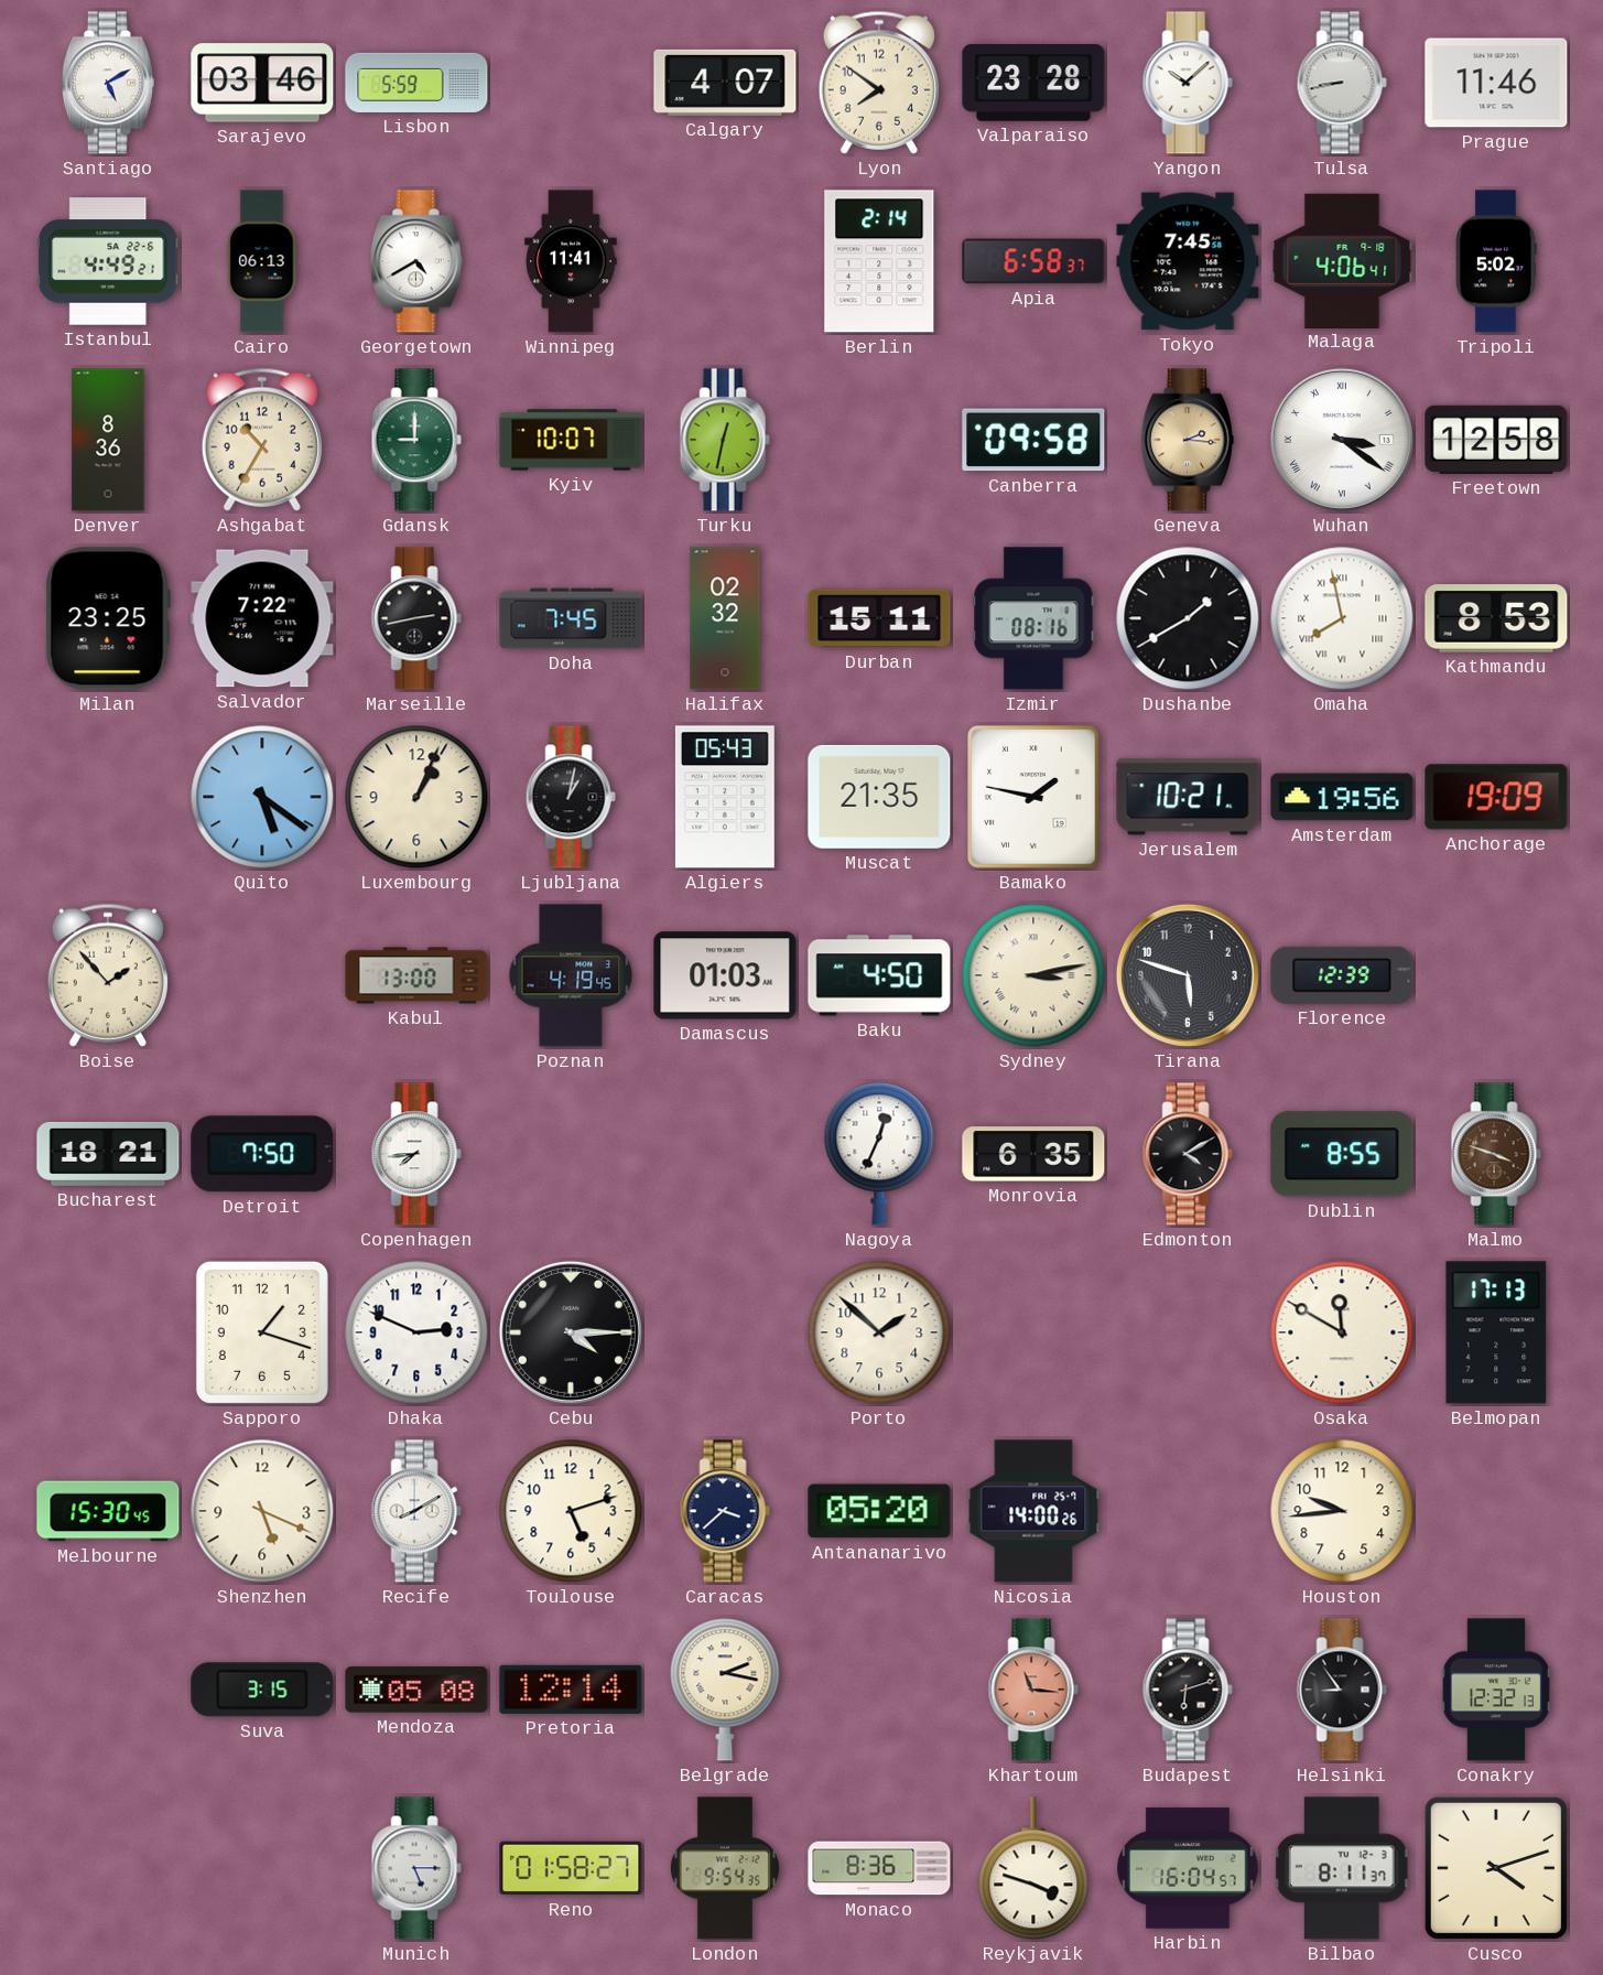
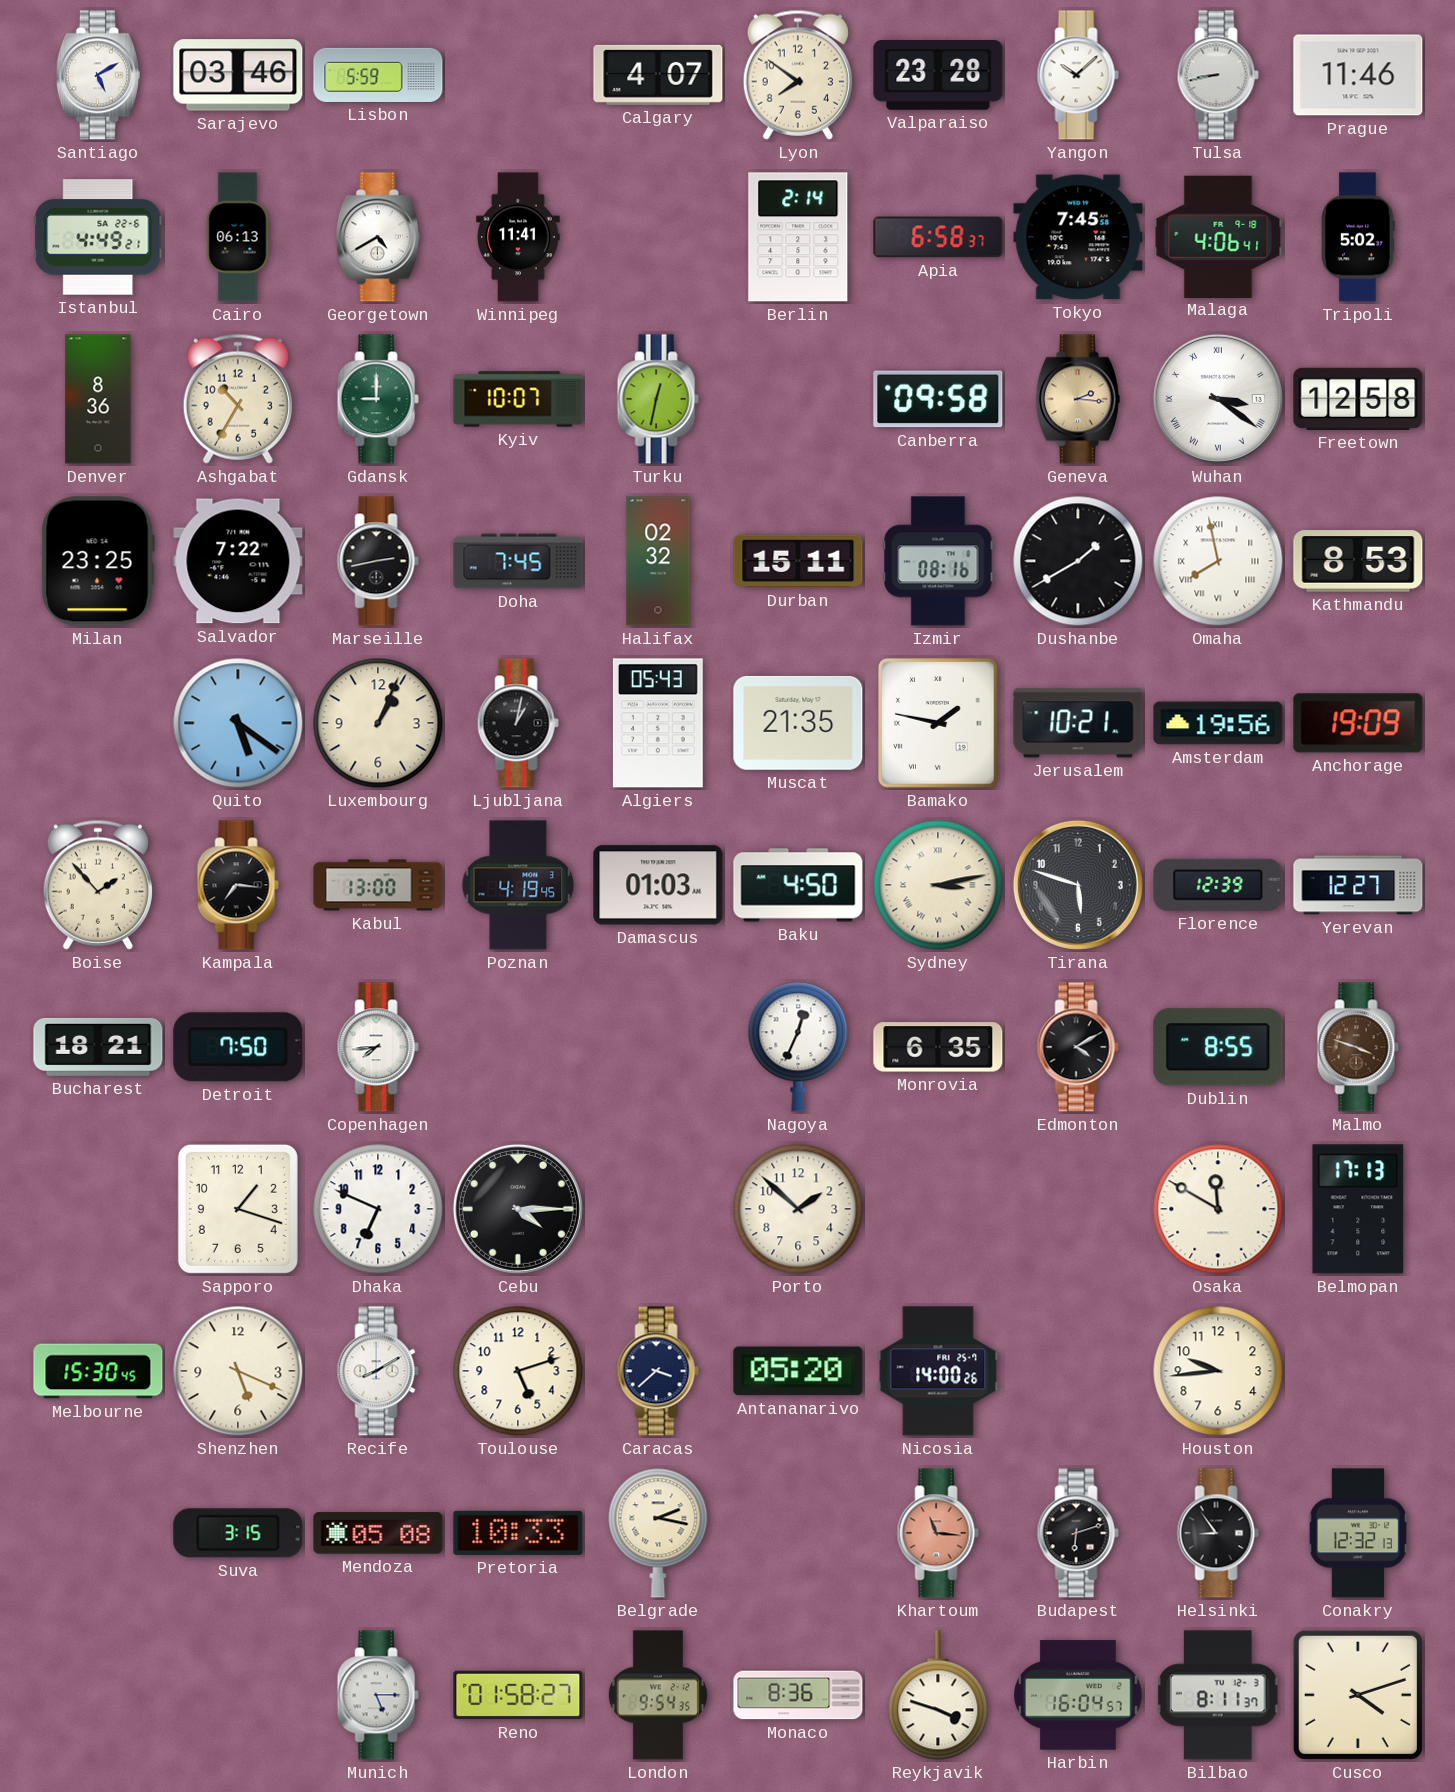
Kampala: none -> 7:16
Yerevan: none -> 12:27
Dhaka: 2:49 -> 6:49
Pretoria: 12:14 -> 10:33
